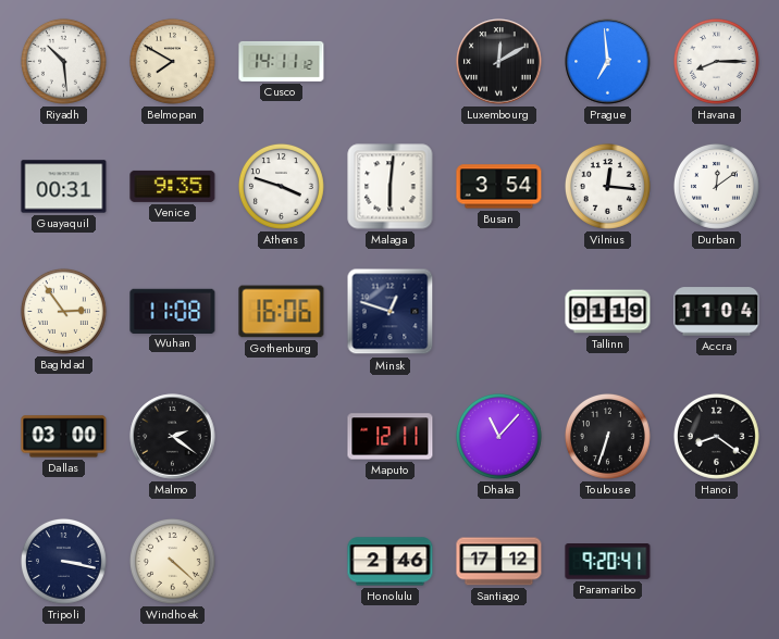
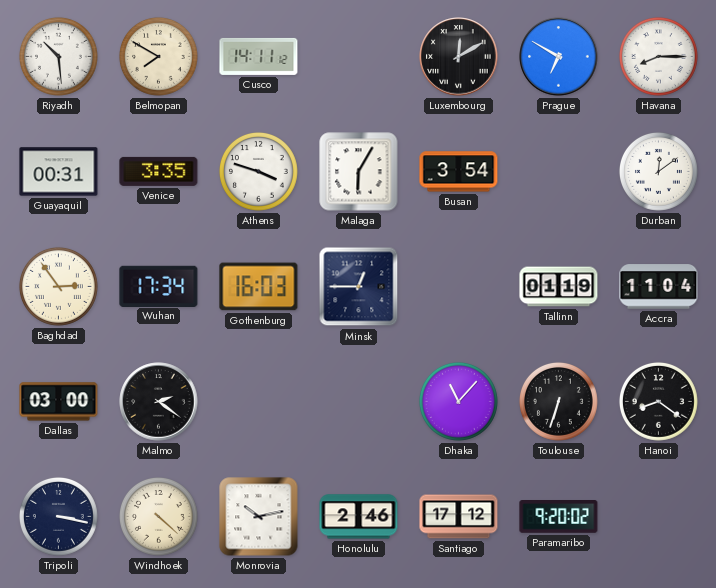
Prague: 6:59 -> 6:50
Venice: 9:35 -> 3:35
Malaga: 6:01 -> 6:05
Vilnius: 12:16 -> none
Wuhan: 11:08 -> 17:34
Gothenburg: 16:06 -> 16:03
Minsk: 12:48 -> 12:45
Maputo: 12:11 -> none
Monrovia: none -> 10:13
Paramaribo: 9:20:41 -> 9:20:02
